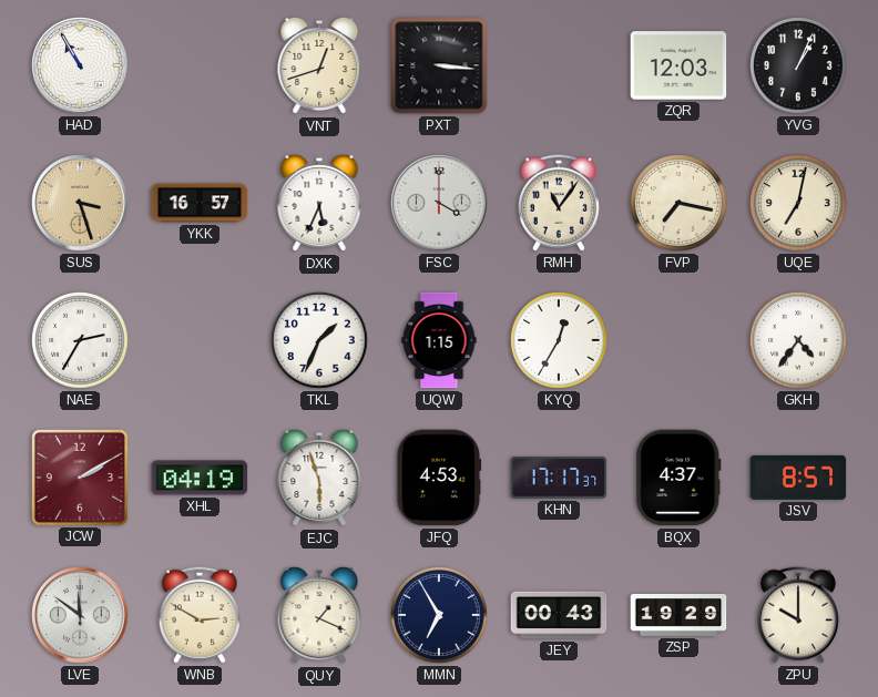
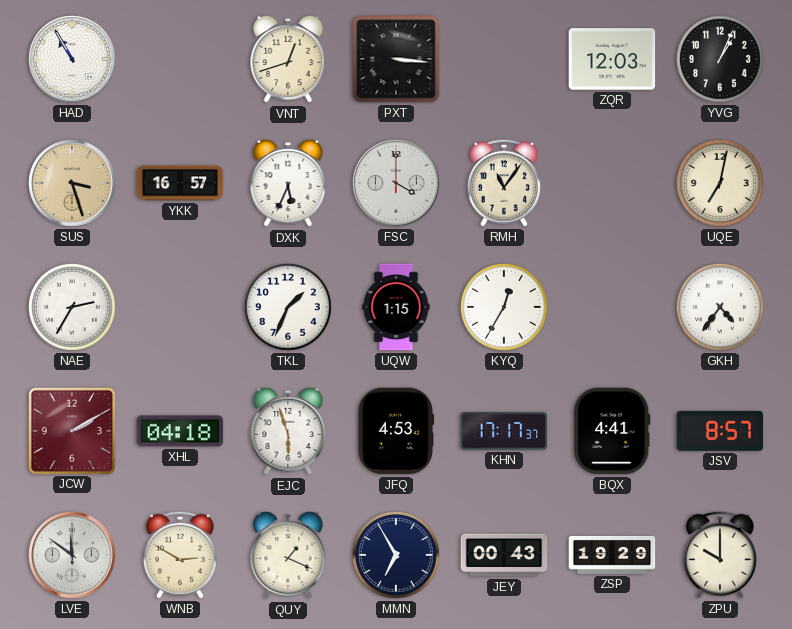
FVP: 7:17 -> none
XHL: 04:19 -> 04:18
BQX: 4:37 -> 4:41
